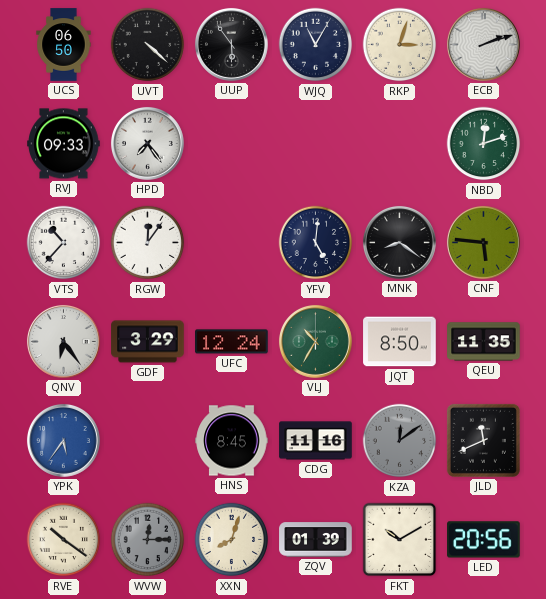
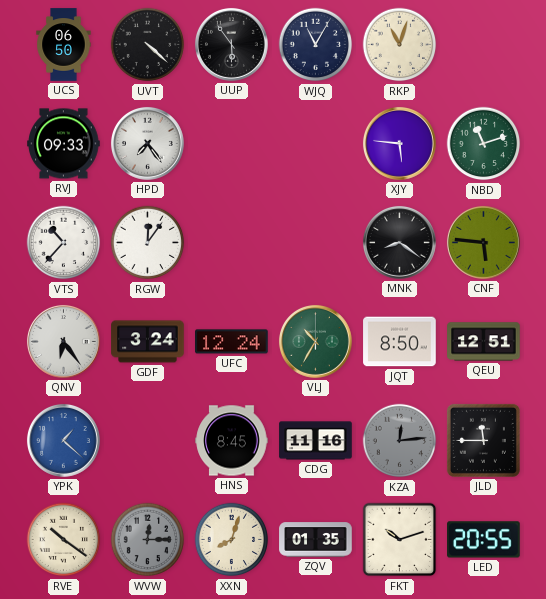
RKP: 3:03 -> 11:03
ECB: 2:12 -> none
XJY: none -> 5:46
NBD: 12:12 -> 11:12
YFV: 5:01 -> none
GDF: 3:29 -> 3:24
QEU: 11:35 -> 12:51
YPK: 5:36 -> 1:22
KZA: 12:09 -> 12:14
JLD: 11:41 -> 11:45
ZQV: 01:39 -> 01:35
FKT: 10:10 -> 10:12
LED: 20:56 -> 20:55
